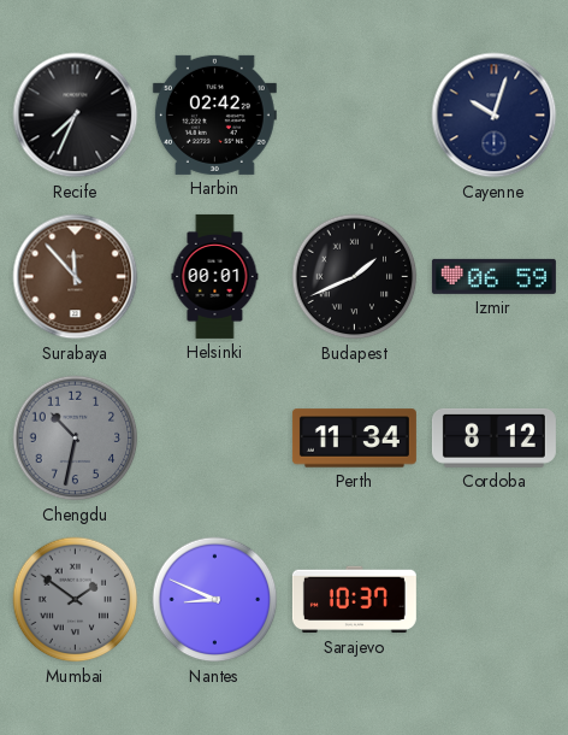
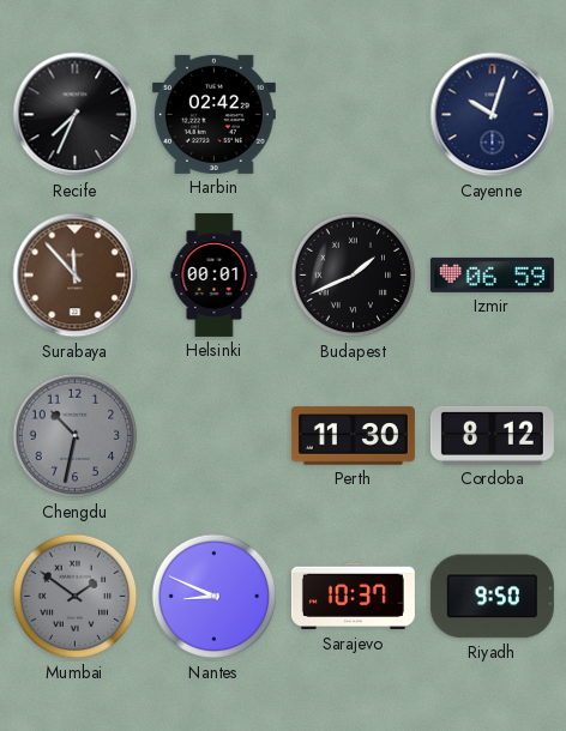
Perth: 11:34 -> 11:30
Riyadh: none -> 9:50
